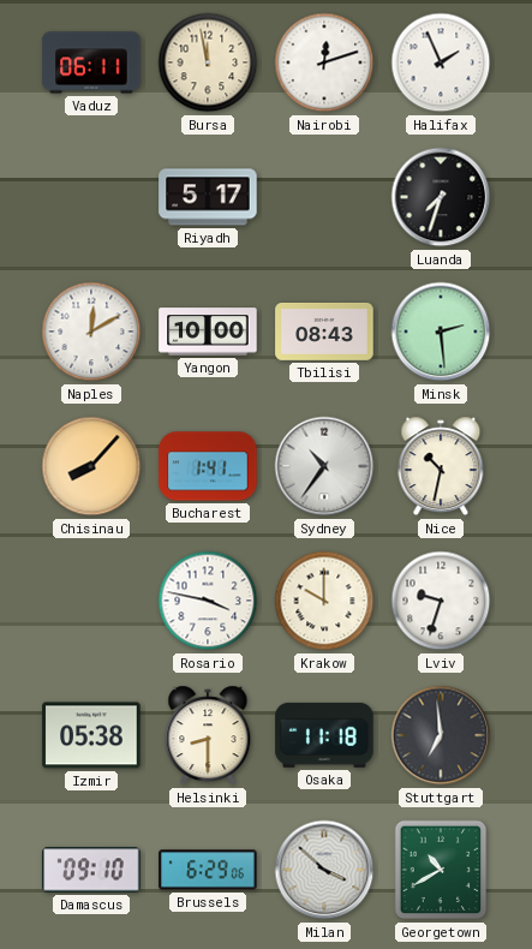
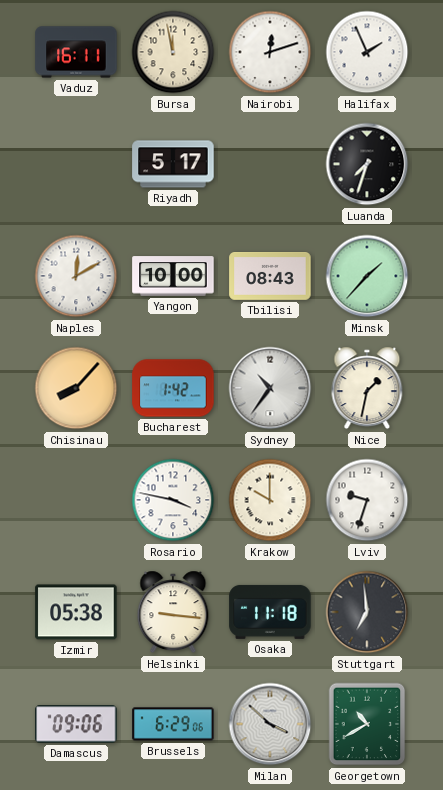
Vaduz: 06:11 -> 16:11
Minsk: 2:29 -> 1:37
Bucharest: 1:41 -> 1:42
Nice: 10:32 -> 1:32
Helsinki: 8:30 -> 9:16
Damascus: 09:10 -> 09:06
